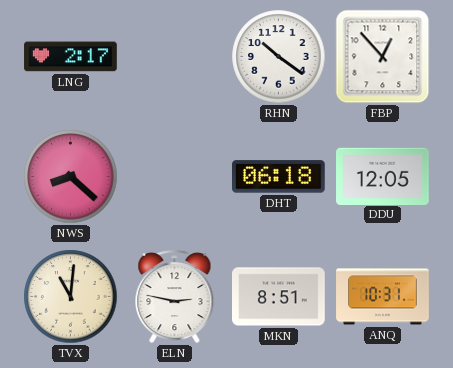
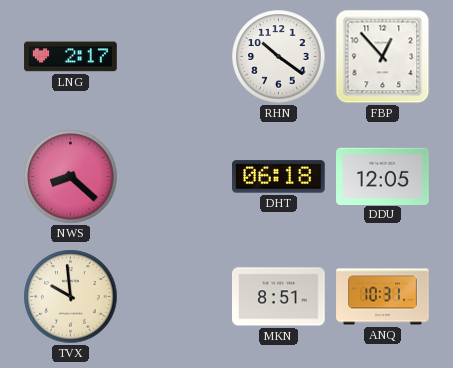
TVX: 11:01 -> 9:59
ELN: 2:47 -> none
